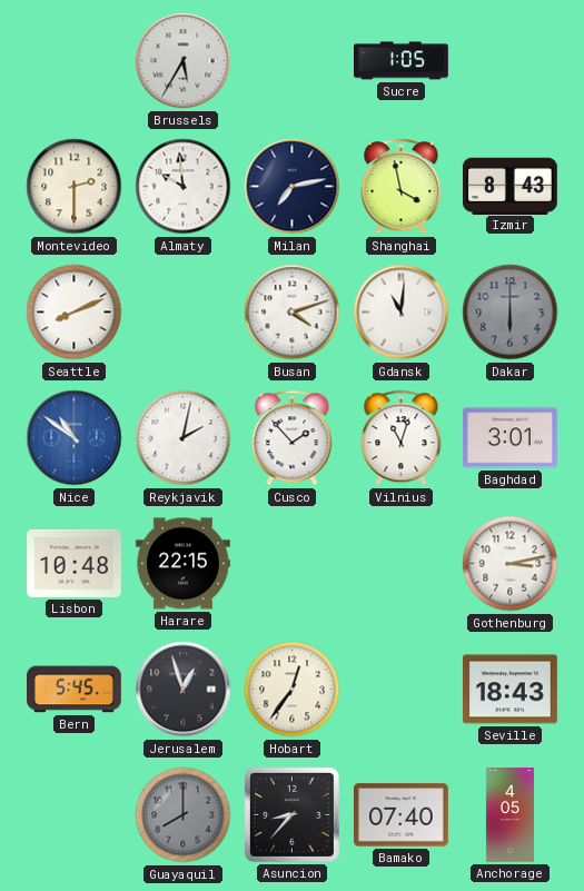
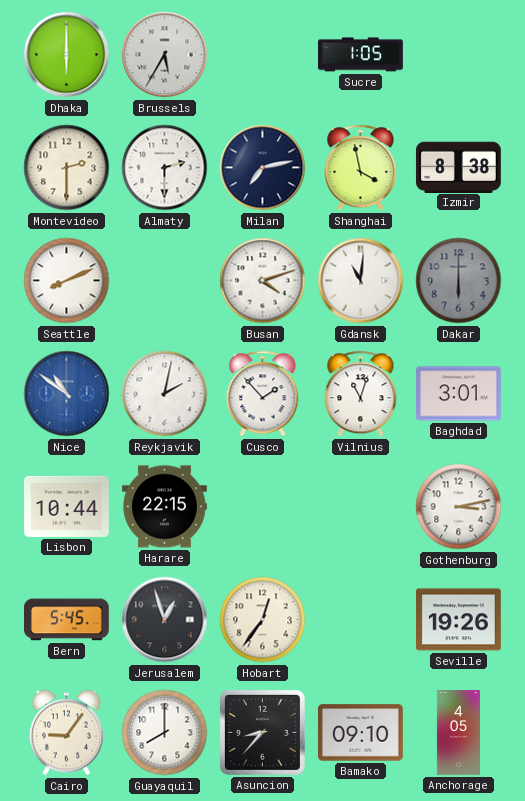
Dhaka: none -> 6:00
Almaty: 9:59 -> 2:30
Izmir: 8:43 -> 8:38
Lisbon: 10:48 -> 10:44
Seville: 18:43 -> 19:26
Cairo: none -> 9:06
Guayaquil dial: grey -> white
Bamako: 07:40 -> 09:10
